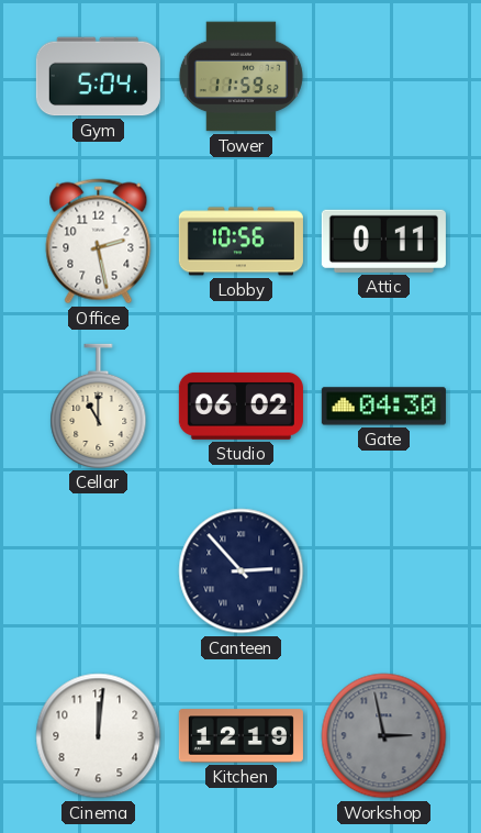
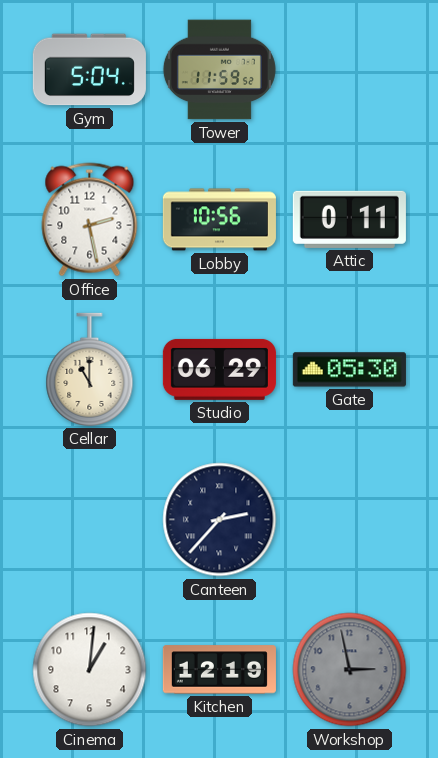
Studio: 06:02 -> 06:29
Gate: 04:30 -> 05:30
Canteen: 2:53 -> 2:37
Cinema: 12:01 -> 1:01
